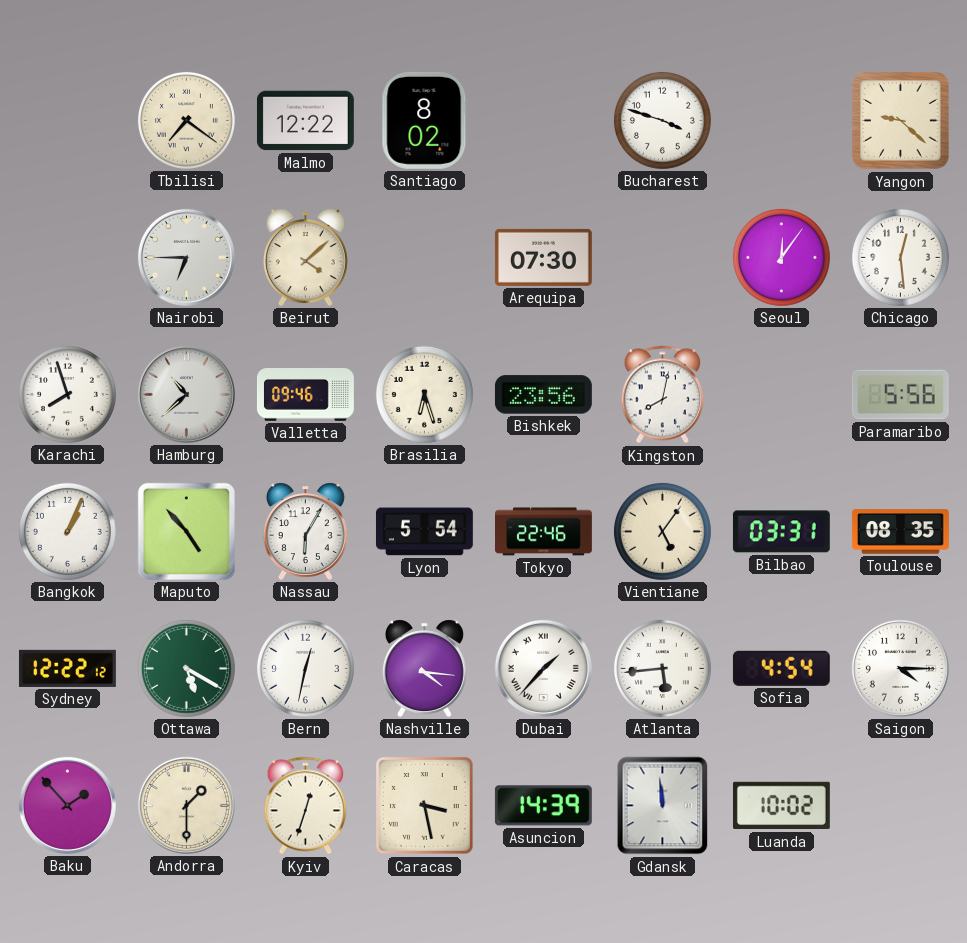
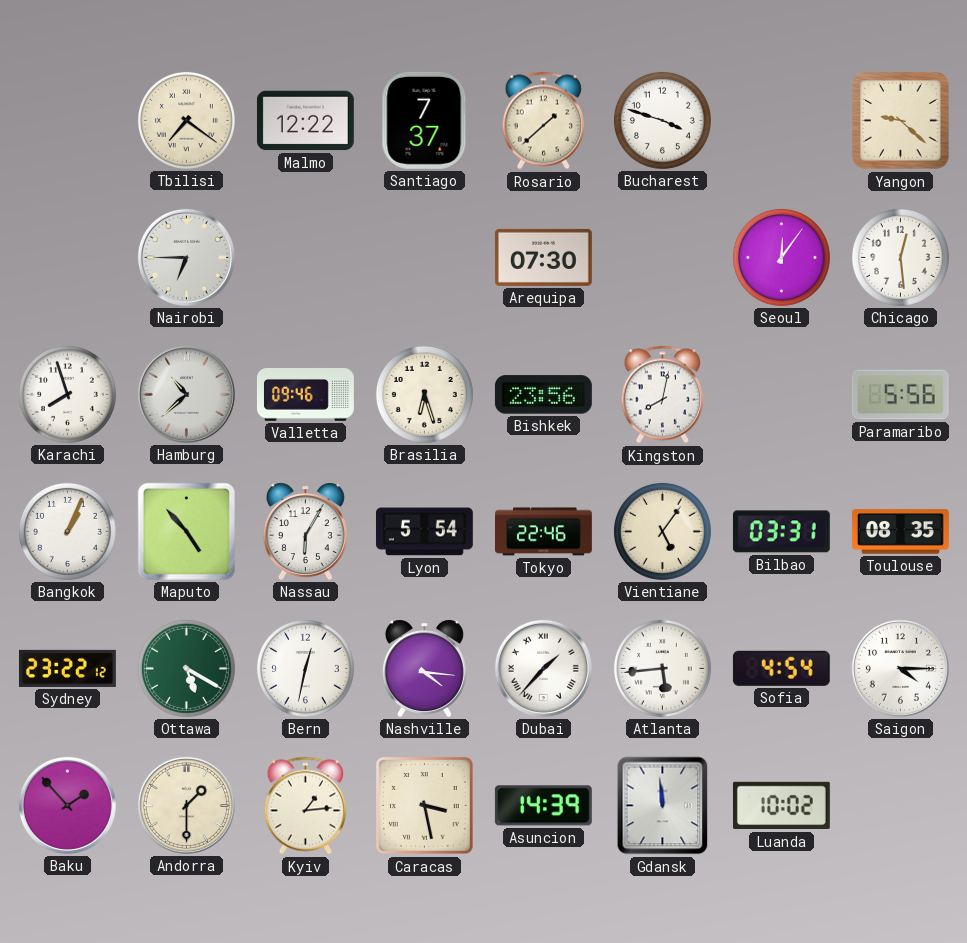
Santiago: 8:02 -> 7:37
Rosario: none -> 1:38
Beirut: 4:08 -> none
Sydney: 12:22 -> 23:22
Kyiv: 12:33 -> 1:14
